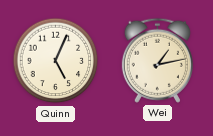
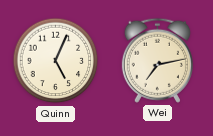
Wei: 1:13 -> 7:13
